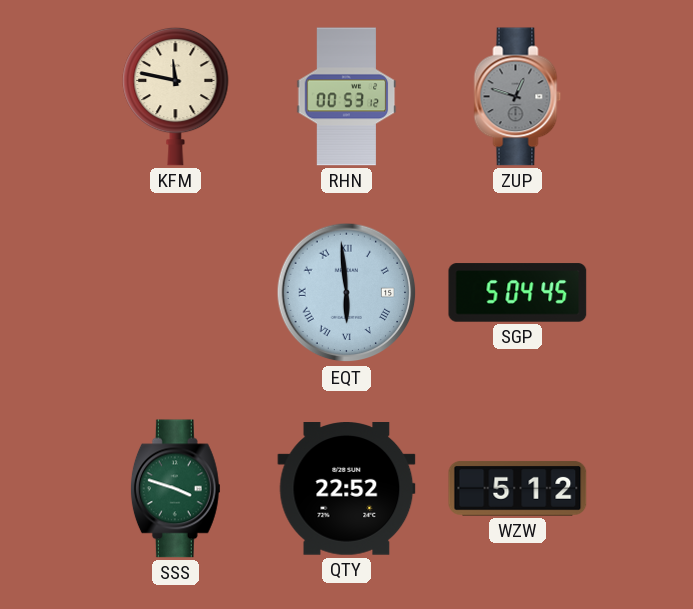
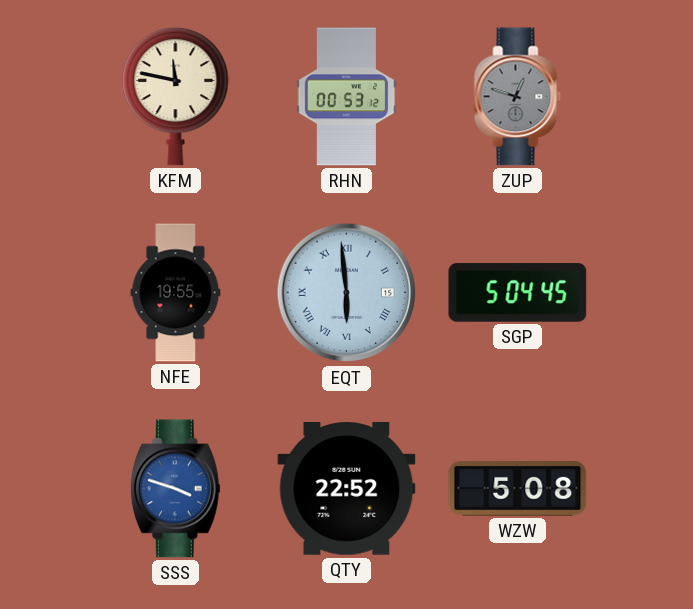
NFE: none -> 19:55
SSS dial: green -> blue
WZW: 5:12 -> 5:08
